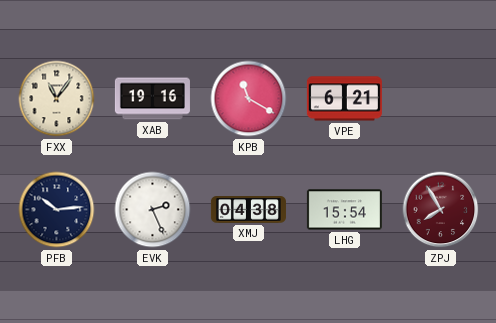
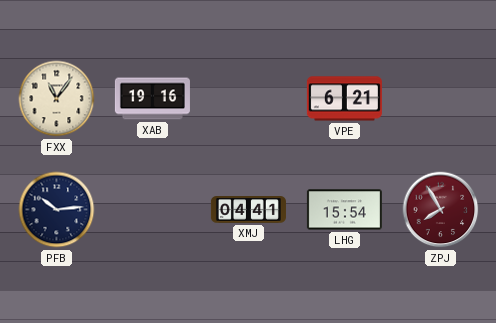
KPB: 11:20 -> none
EVK: 2:26 -> none
XMJ: 04:38 -> 04:41
